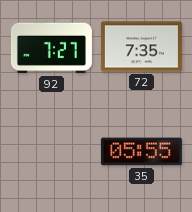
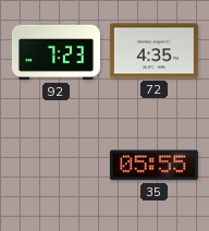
92: 7:27 -> 7:23
72: 7:35 -> 4:35
